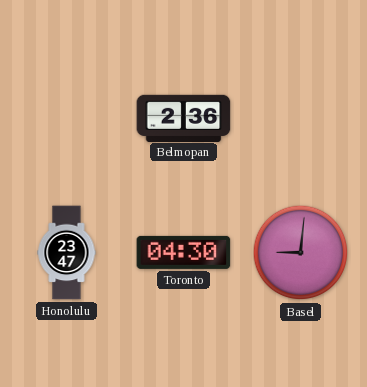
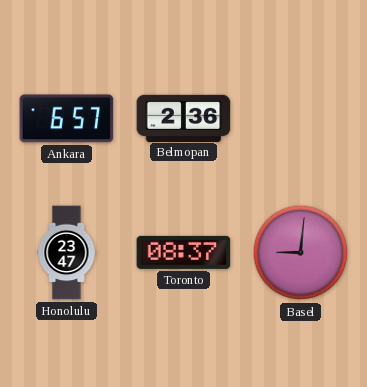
Ankara: none -> 6:57
Toronto: 04:30 -> 08:37
